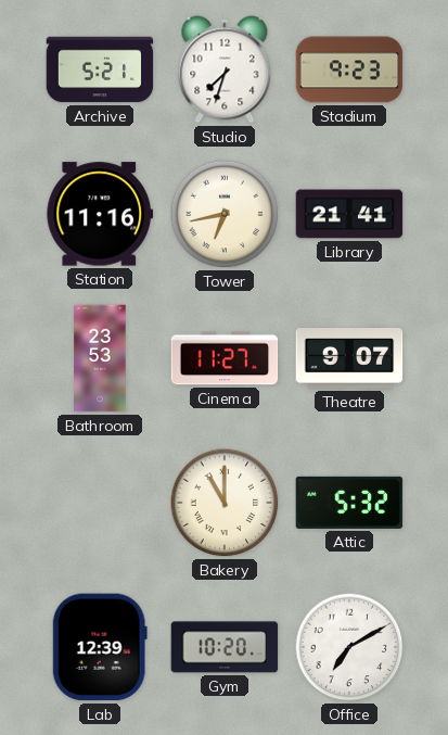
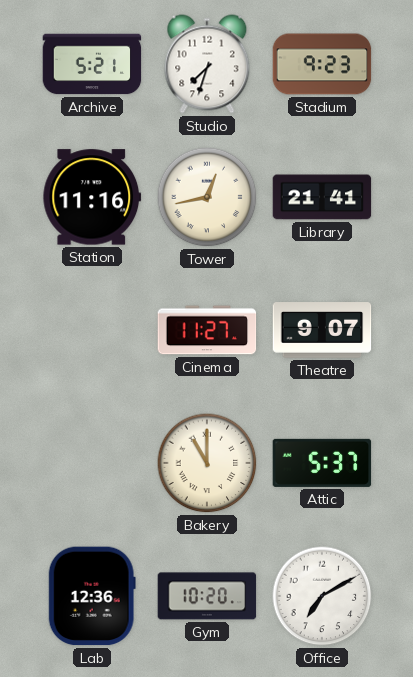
Tower: 6:43 -> 12:43
Bathroom: 23:53 -> none
Attic: 5:32 -> 5:37
Lab: 12:39 -> 12:36
